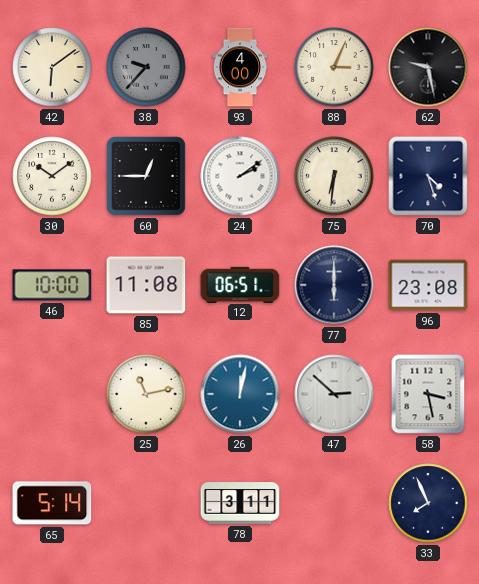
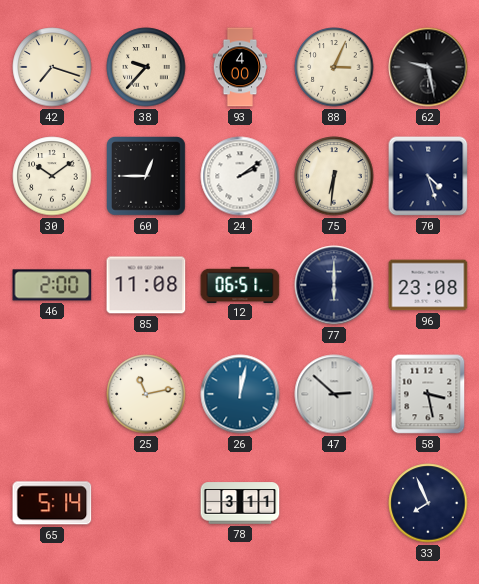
42: 6:09 -> 7:18
38 dial: grey -> cream
46: 10:00 -> 2:00
